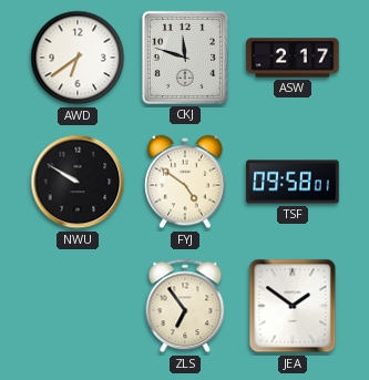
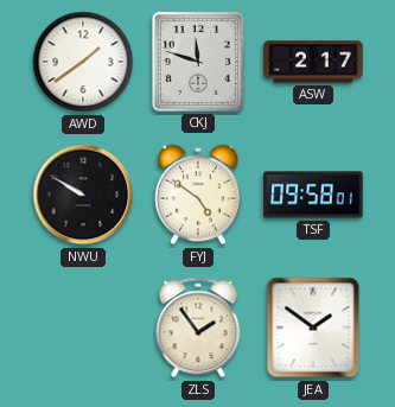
AWD: 6:39 -> 1:39
ZLS: 6:54 -> 1:54
